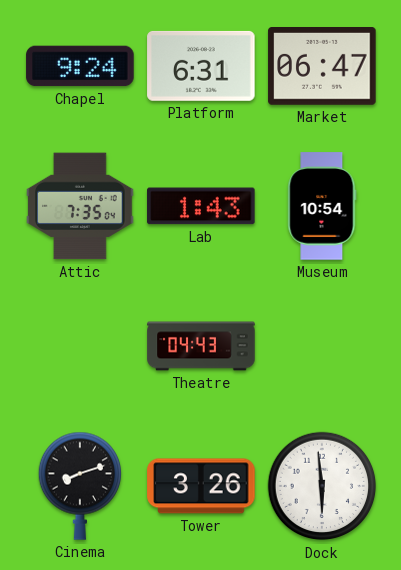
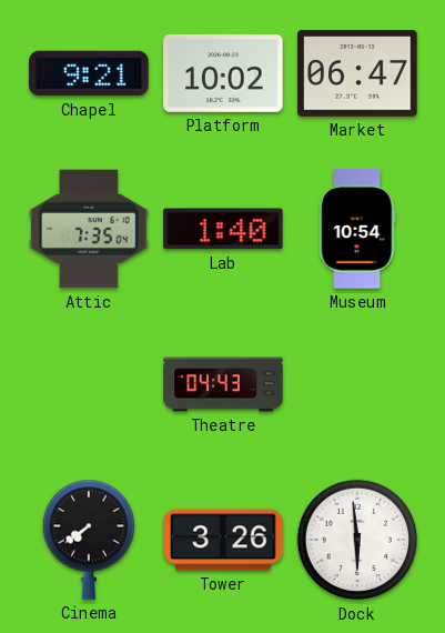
Chapel: 9:24 -> 9:21
Platform: 6:31 -> 10:02
Lab: 1:43 -> 1:40
Cinema: 8:12 -> 7:39
